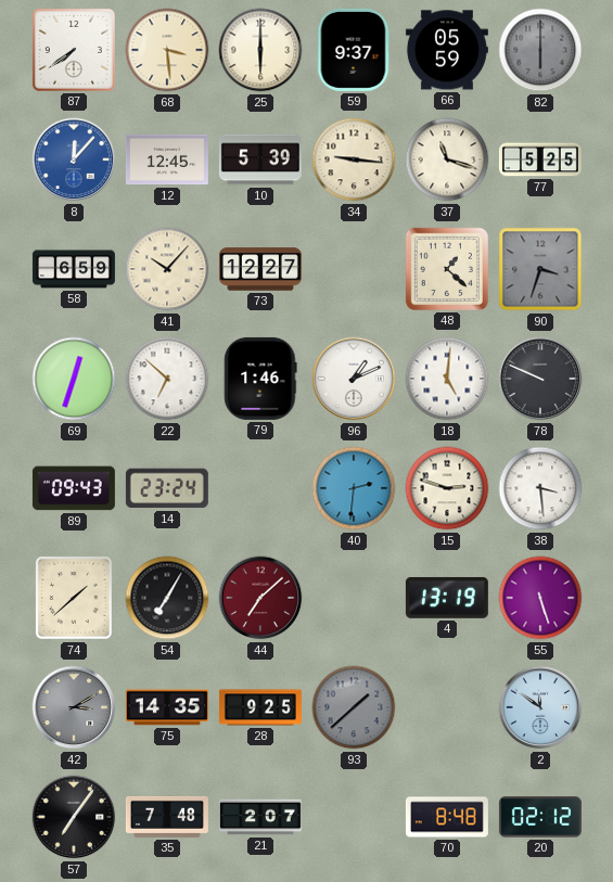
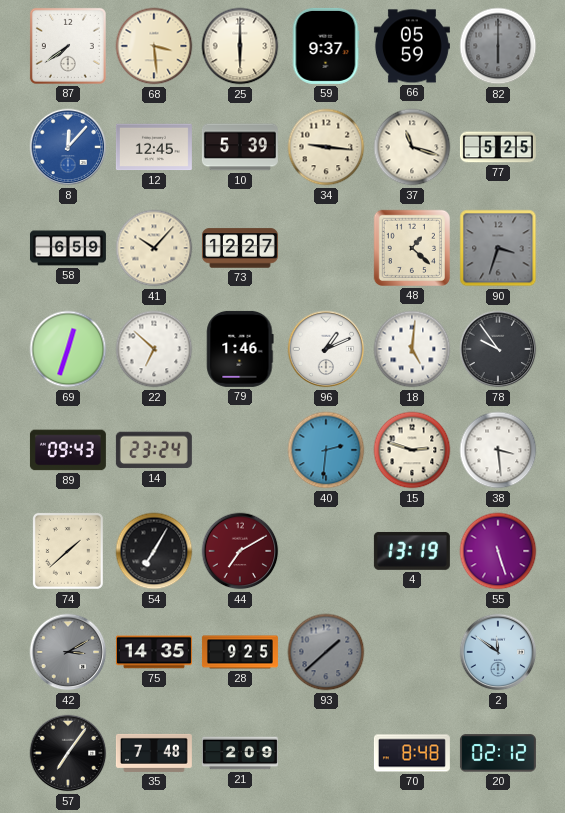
78: 9:49 -> 9:54
44: 7:08 -> 7:10
21: 2:07 -> 2:09
